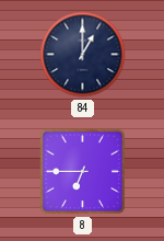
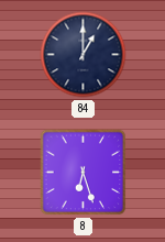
8: 6:45 -> 6:27
